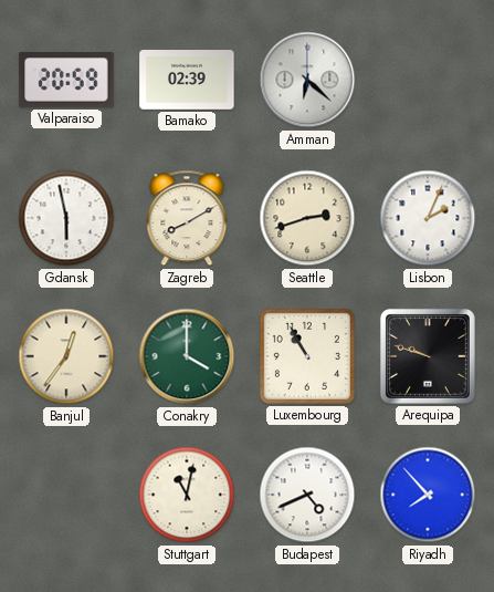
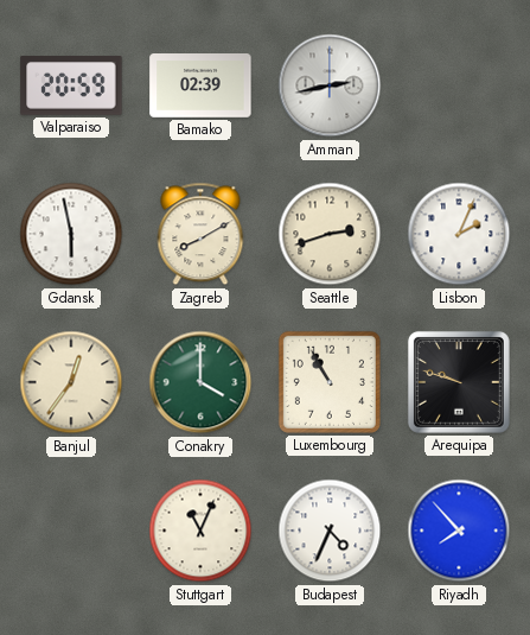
Amman: 6:22 -> 2:43
Stuttgart: 11:02 -> 11:04
Budapest: 4:41 -> 4:34
